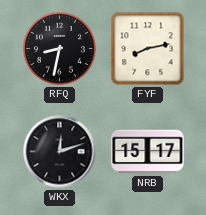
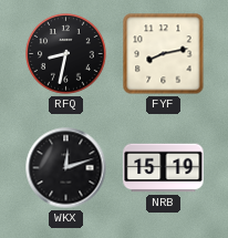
NRB: 15:17 -> 15:19
